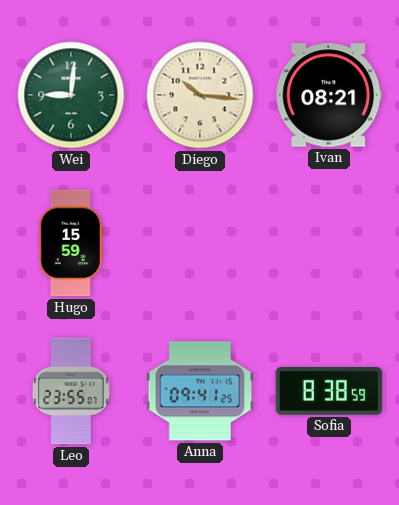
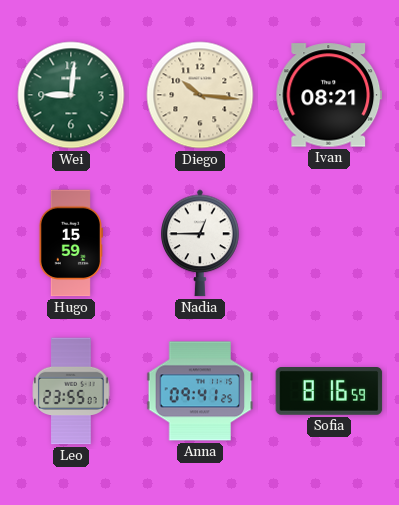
Nadia: none -> 12:45
Sofia: 8:38 -> 8:16
